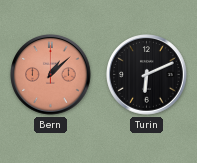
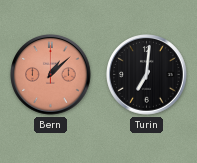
Turin: 6:11 -> 7:01
